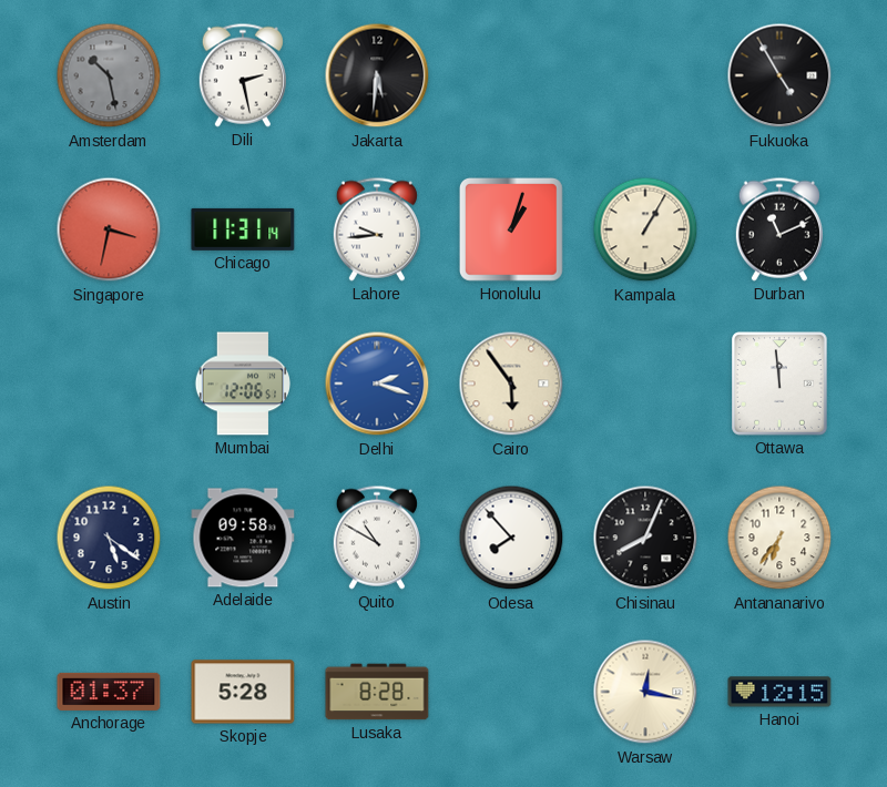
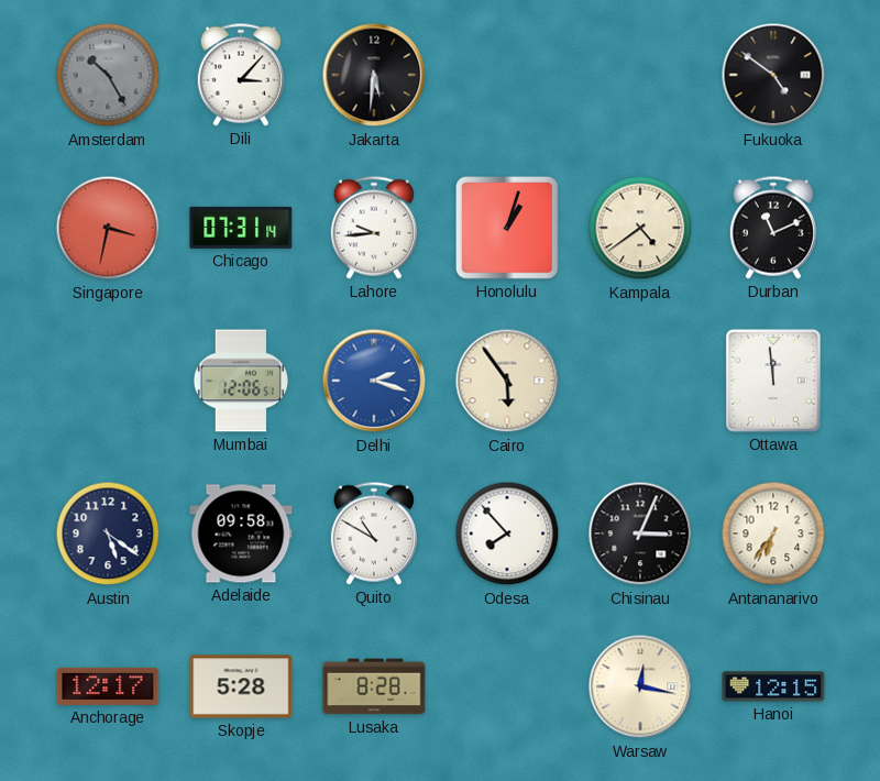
Amsterdam: 10:28 -> 10:25
Dili: 2:28 -> 3:07
Fukuoka: 4:55 -> 4:51
Chicago: 11:31 -> 07:31
Kampala: 1:05 -> 4:39
Chisinau: 8:04 -> 3:04
Anchorage: 01:37 -> 12:17
